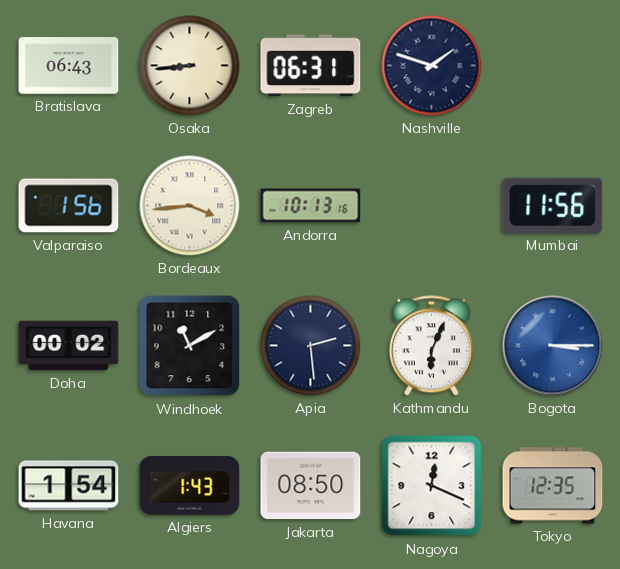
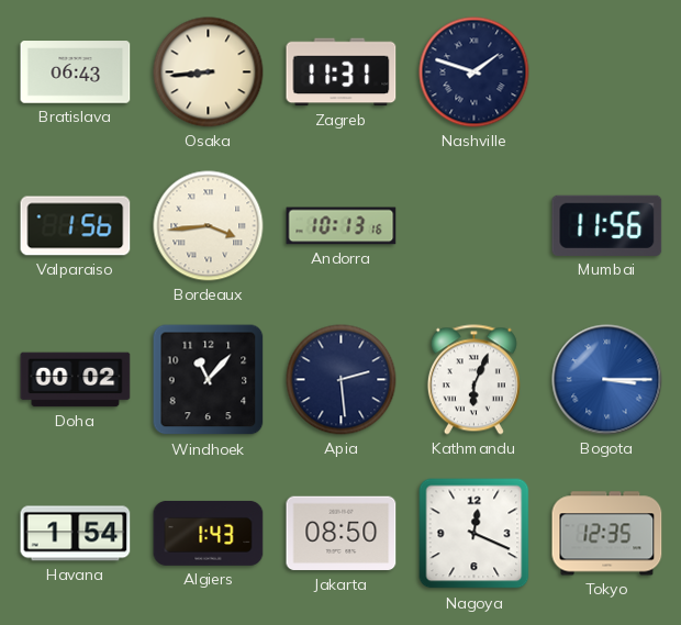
Zagreb: 06:31 -> 11:31
Windhoek: 11:10 -> 11:07
